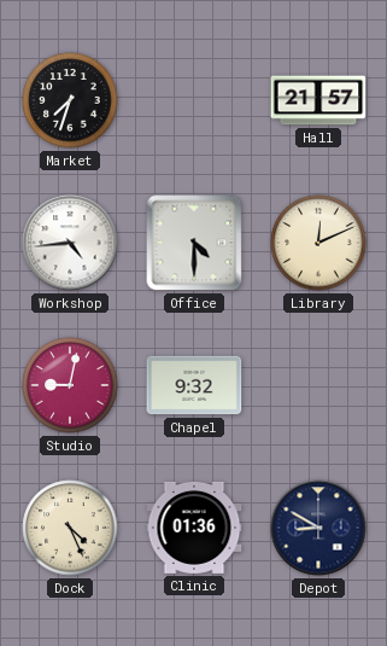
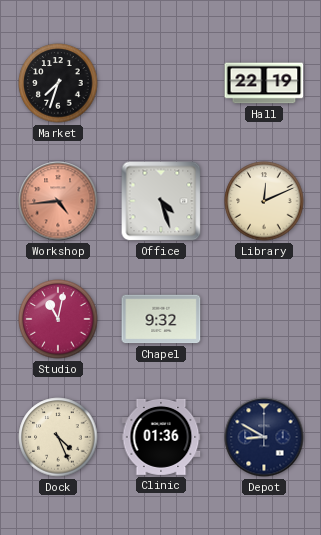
Hall: 21:57 -> 22:19
Workshop dial: white -> salmon
Office: 4:30 -> 4:27
Studio: 9:02 -> 11:02
